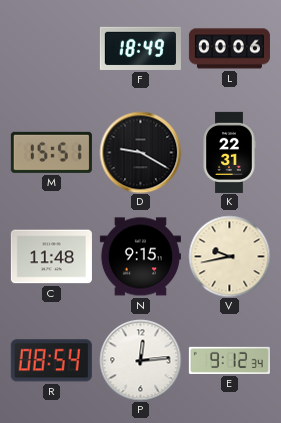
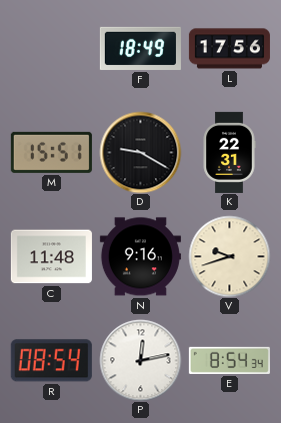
L: 00:06 -> 17:56
N: 9:15 -> 9:16
V: 9:43 -> 9:42
P: 12:14 -> 12:13
E: 9:12 -> 8:54
